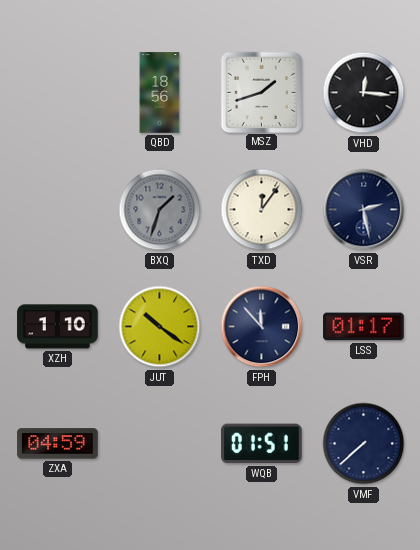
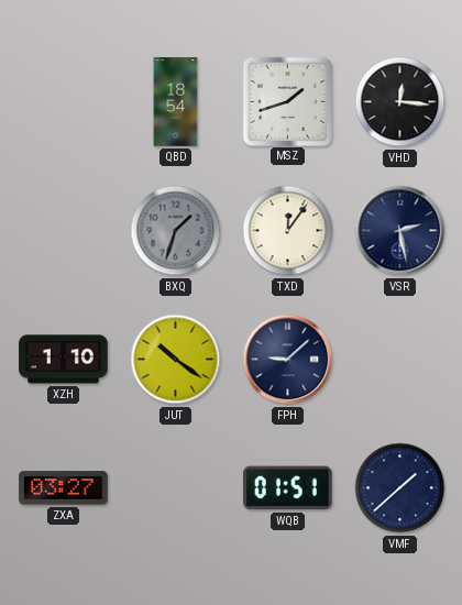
QBD: 18:56 -> 18:54
FPH: 11:53 -> 9:08
LSS: 01:17 -> none
ZXA: 04:59 -> 03:27
VMF: 7:38 -> 1:38
